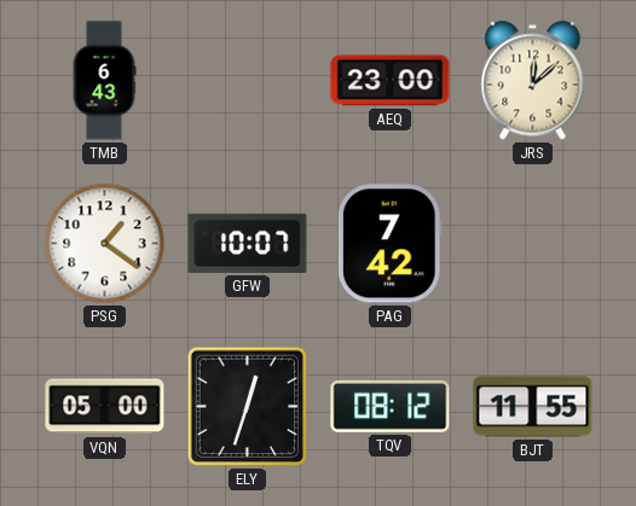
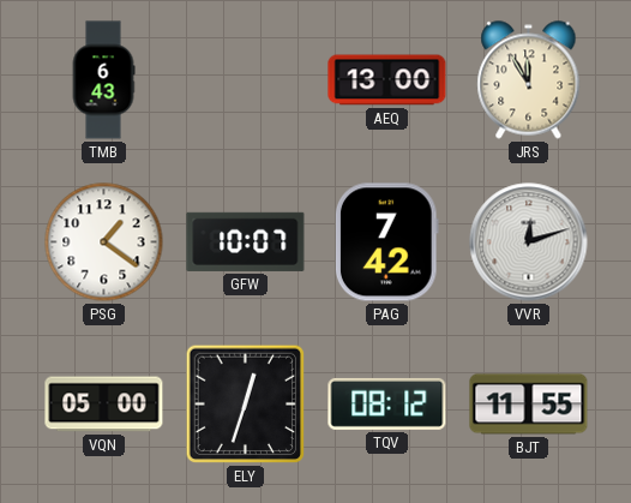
AEQ: 23:00 -> 13:00
JRS: 12:08 -> 11:55
VVR: none -> 12:12
